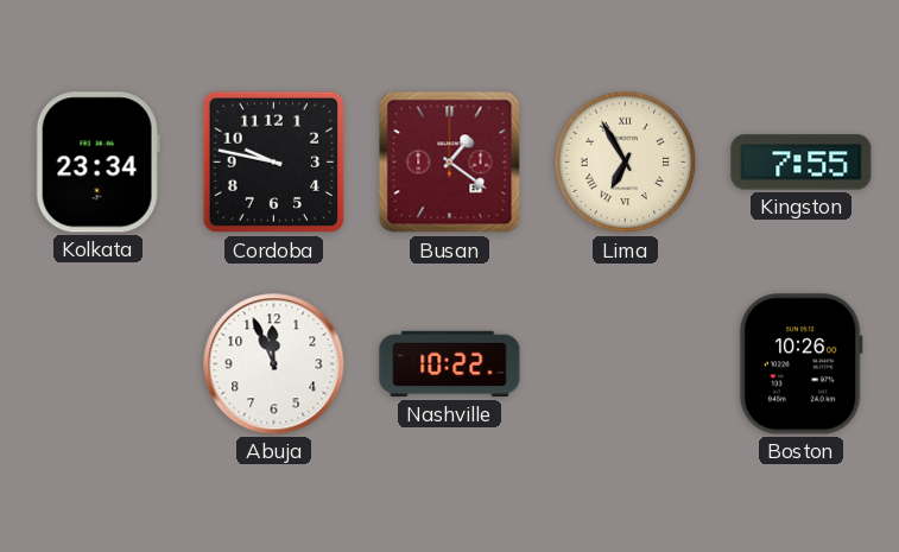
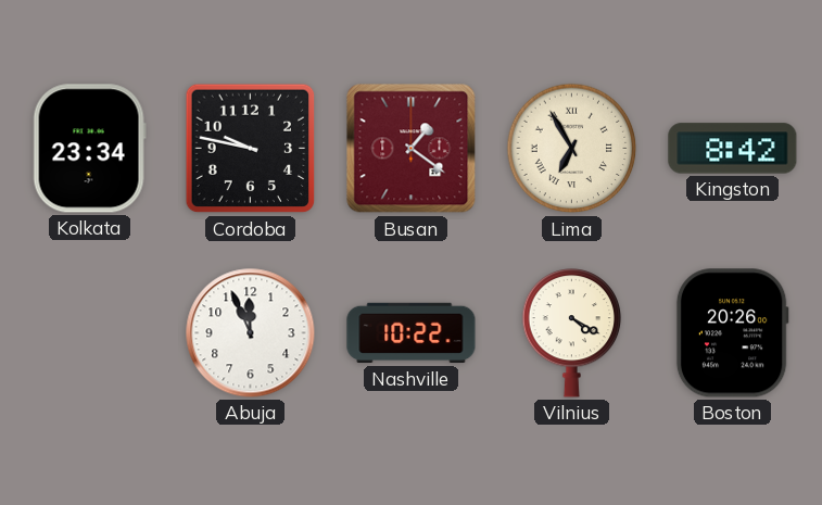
Kingston: 7:55 -> 8:42
Vilnius: none -> 4:20
Boston: 10:26 -> 20:26
